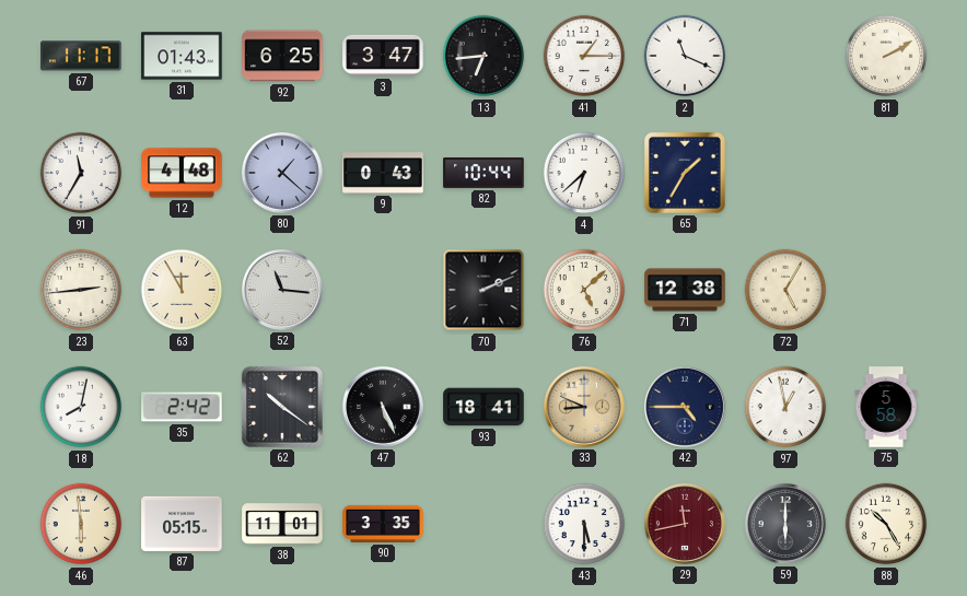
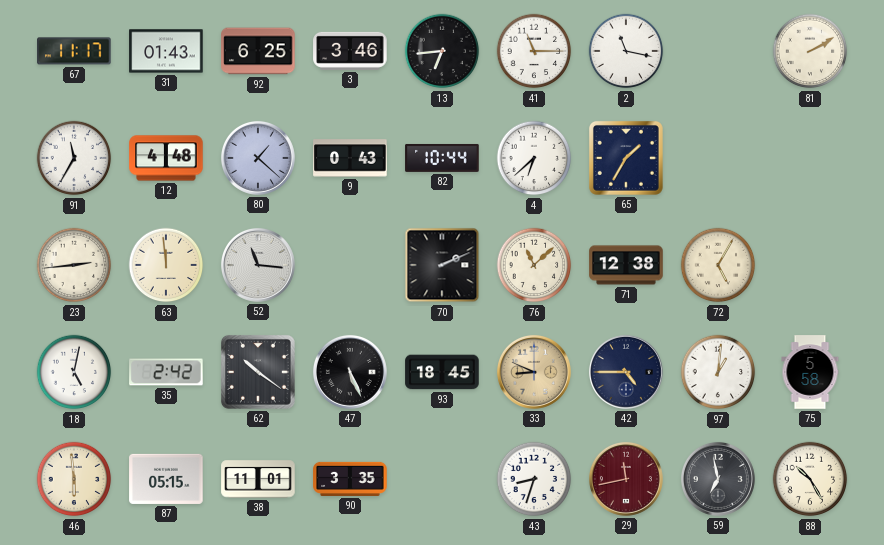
3: 3:47 -> 3:46
41: 1:15 -> 11:15
2: 11:19 -> 11:17
63: 11:55 -> 11:59
76: 5:08 -> 11:08
18: 8:02 -> 5:02
93: 18:41 -> 18:45
97: 12:58 -> 1:01
43: 5:30 -> 8:33
59: 6:00 -> 6:58
